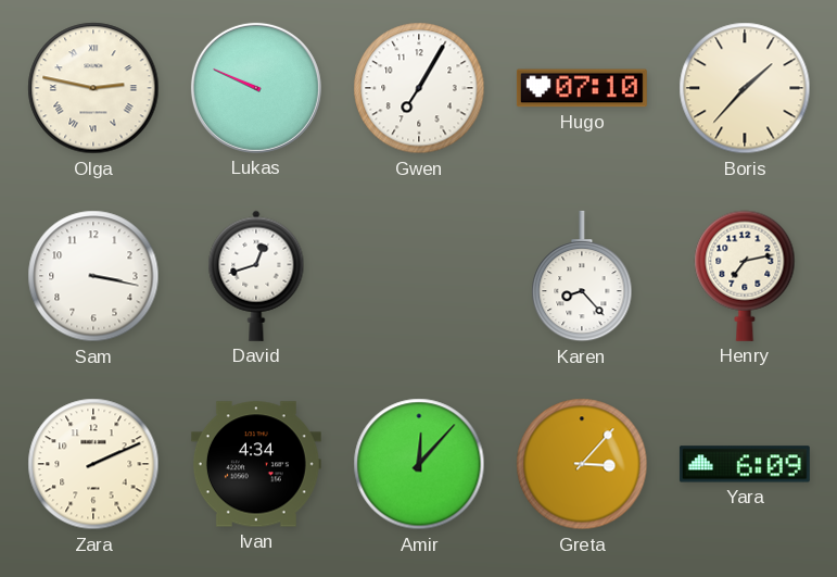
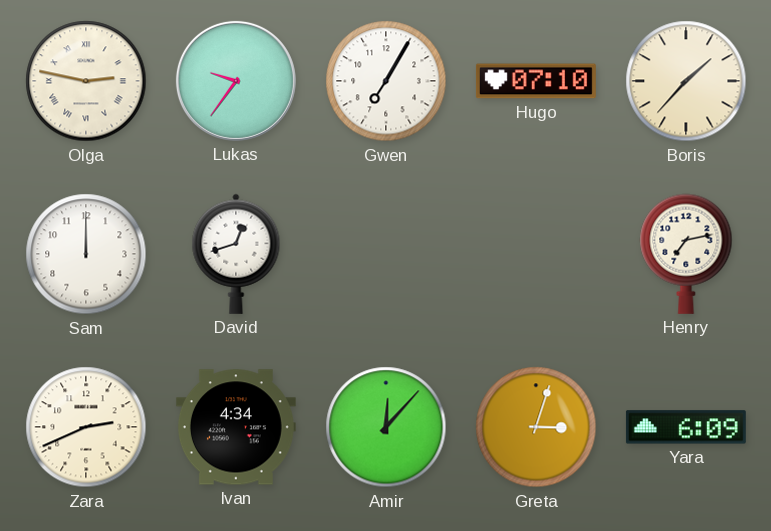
Lukas: 9:49 -> 9:36
Sam: 3:17 -> 12:00
Karen: 8:23 -> none
Zara: 2:11 -> 2:41
Greta: 3:07 -> 3:03
